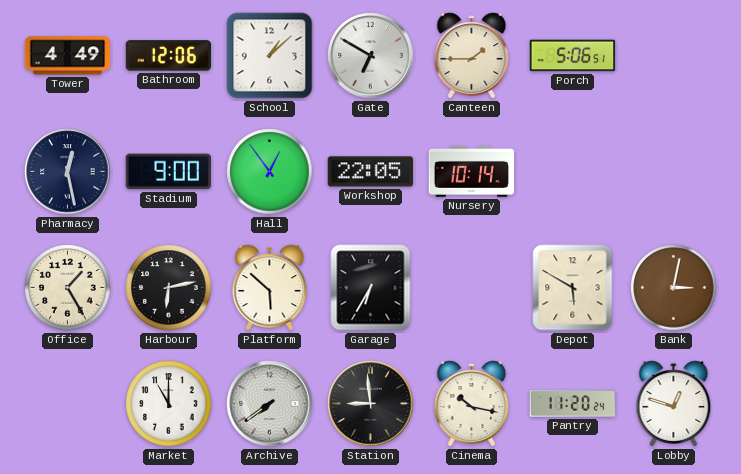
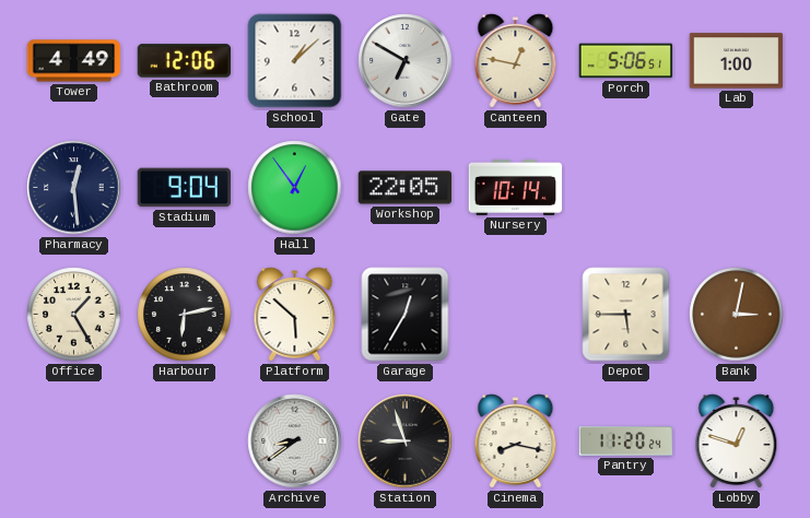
Canteen: 1:45 -> 12:47
Lab: none -> 1:00
Pharmacy: 12:28 -> 12:29
Stadium: 9:00 -> 9:04
Garage: 6:35 -> 12:35
Depot: 5:50 -> 5:45
Market: 11:00 -> none
Archive: 7:39 -> 8:39
Station: 8:59 -> 8:57
Cinema: 10:17 -> 8:17
